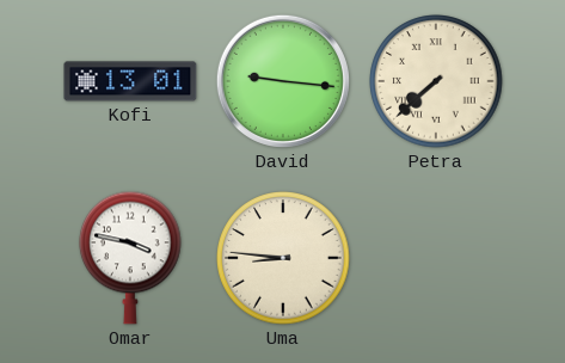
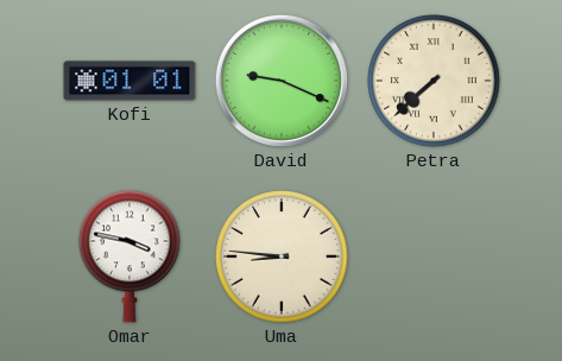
Kofi: 13:01 -> 01:01
David: 9:16 -> 9:19
